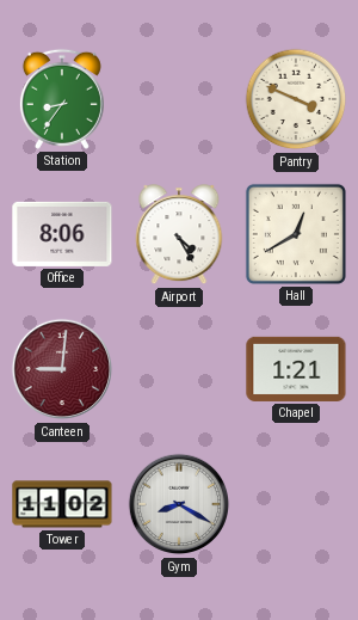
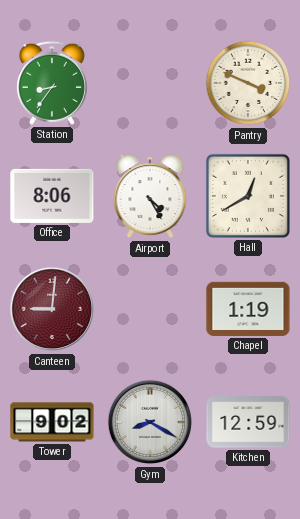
Chapel: 1:21 -> 1:19
Tower: 11:02 -> 9:02
Kitchen: none -> 12:59
